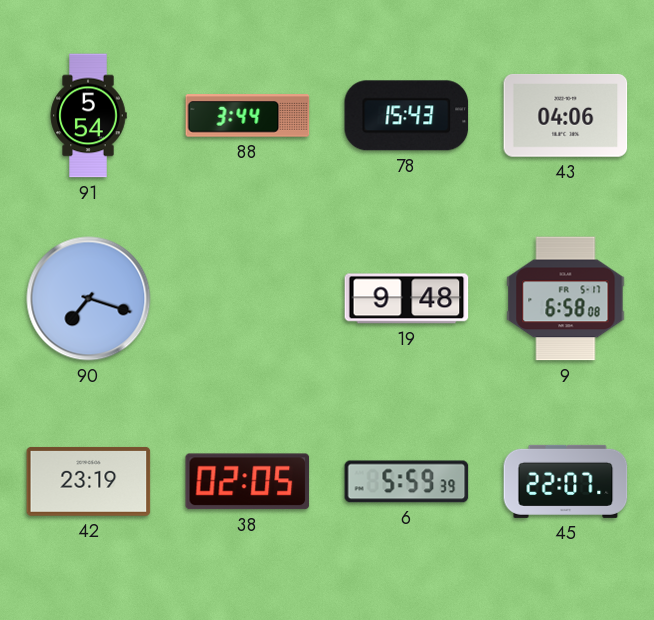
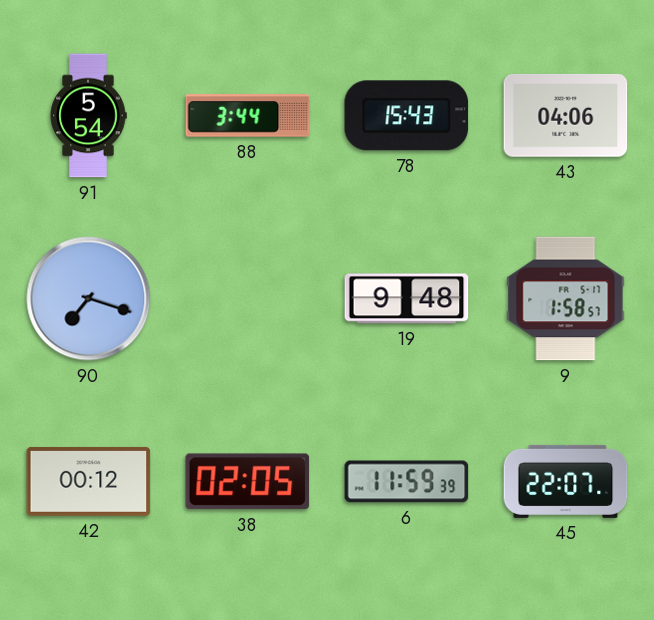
9: 6:58 -> 1:58
42: 23:19 -> 00:12
6: 5:59 -> 11:59
